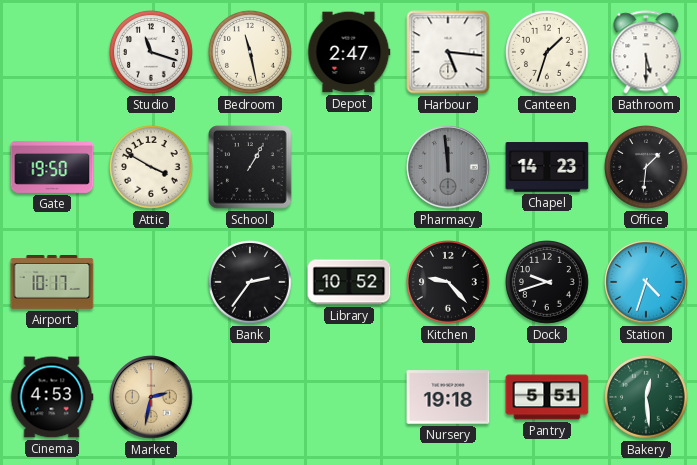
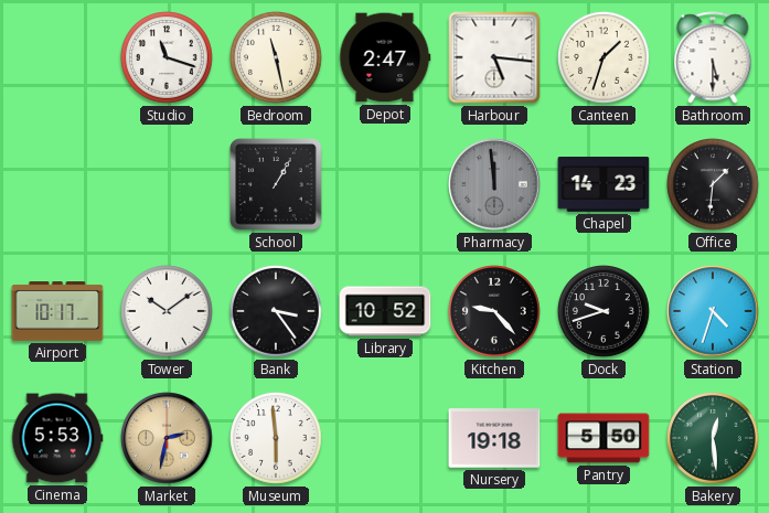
Gate: 19:50 -> none
Attic: 3:50 -> none
Tower: none -> 10:09
Bank: 2:36 -> 3:24
Cinema: 4:53 -> 5:53
Museum: none -> 5:59
Pantry: 5:51 -> 5:50
